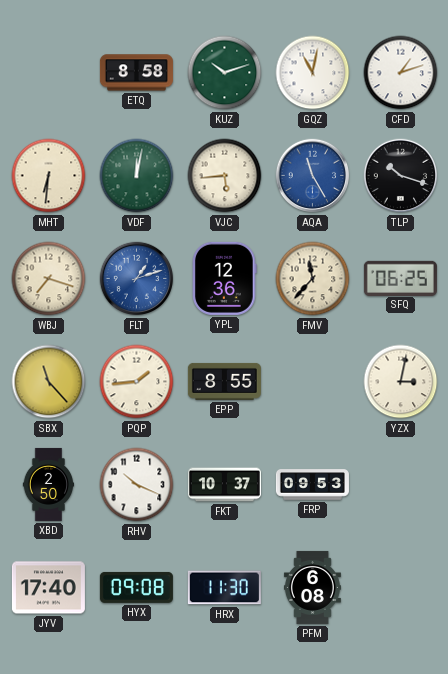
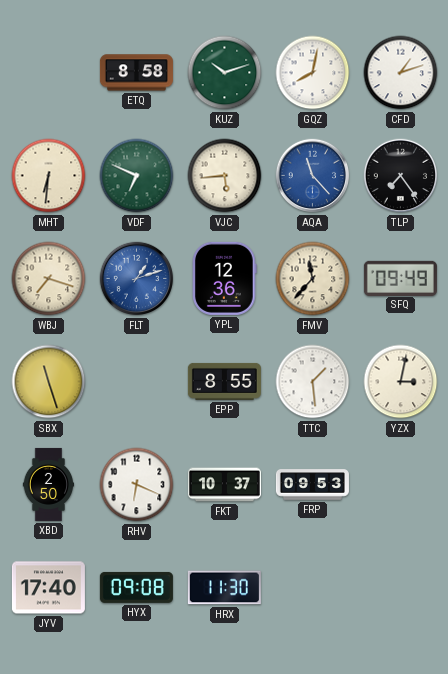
GQZ: 11:02 -> 8:02
VDF: 12:02 -> 6:49
AQA: 11:25 -> 11:23
TLP: 10:18 -> 7:24
SFQ: 06:25 -> 09:49
SBX: 11:23 -> 11:27
PQP: 1:44 -> none
TTC: none -> 1:29
RHV: 10:19 -> 6:19
PFM: 6:08 -> none
